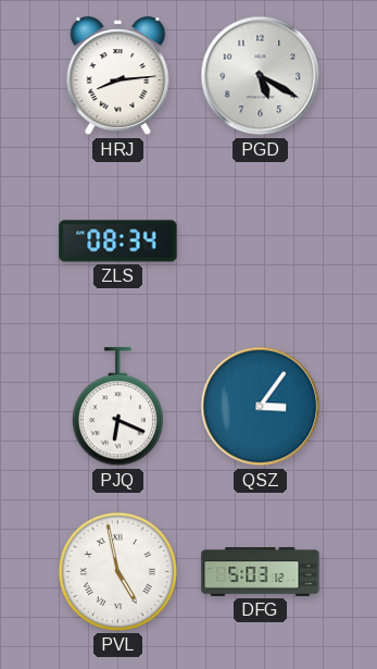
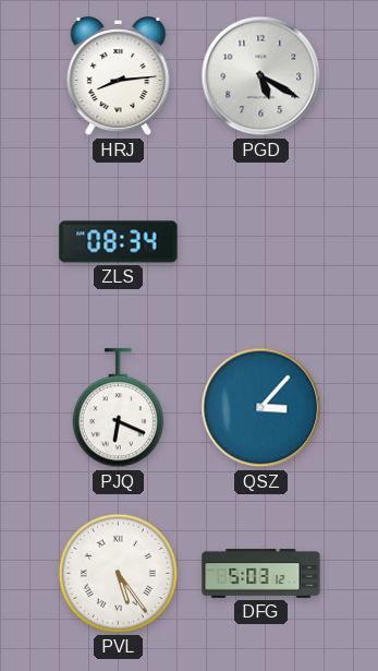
QSZ: 3:06 -> 3:07
PVL: 4:58 -> 5:24
